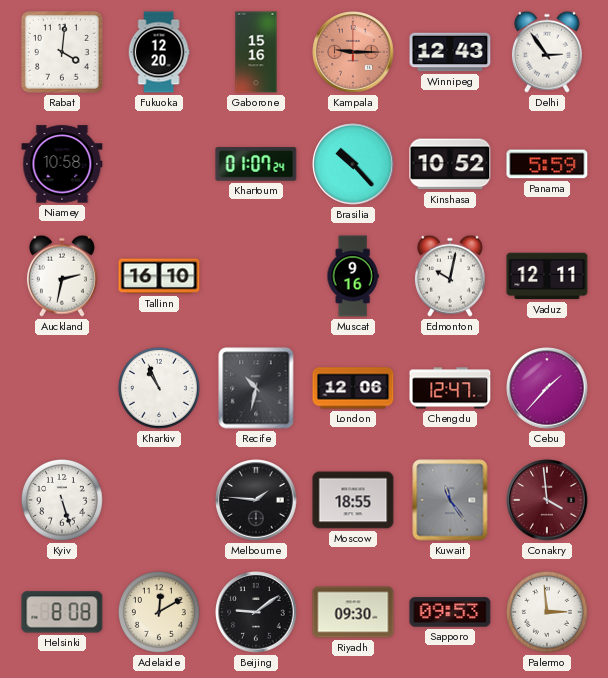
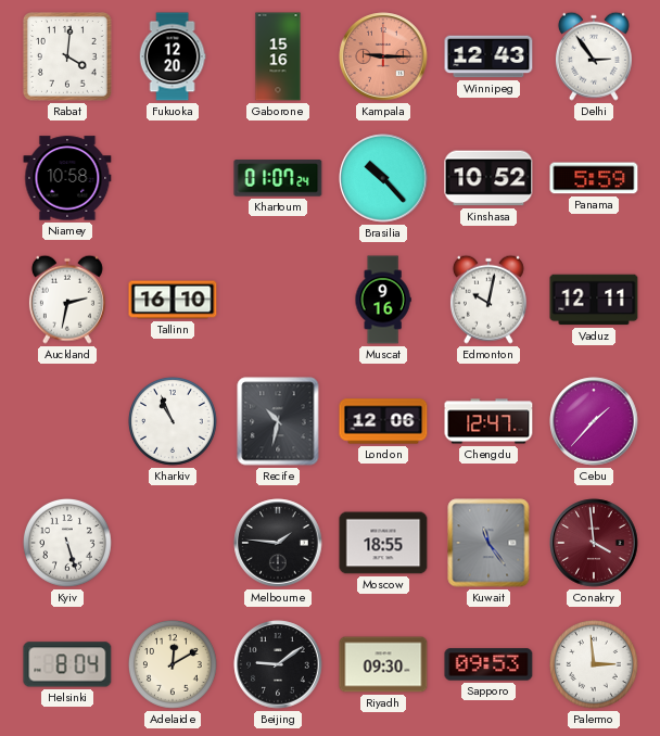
Helsinki: 8:08 -> 8:04
